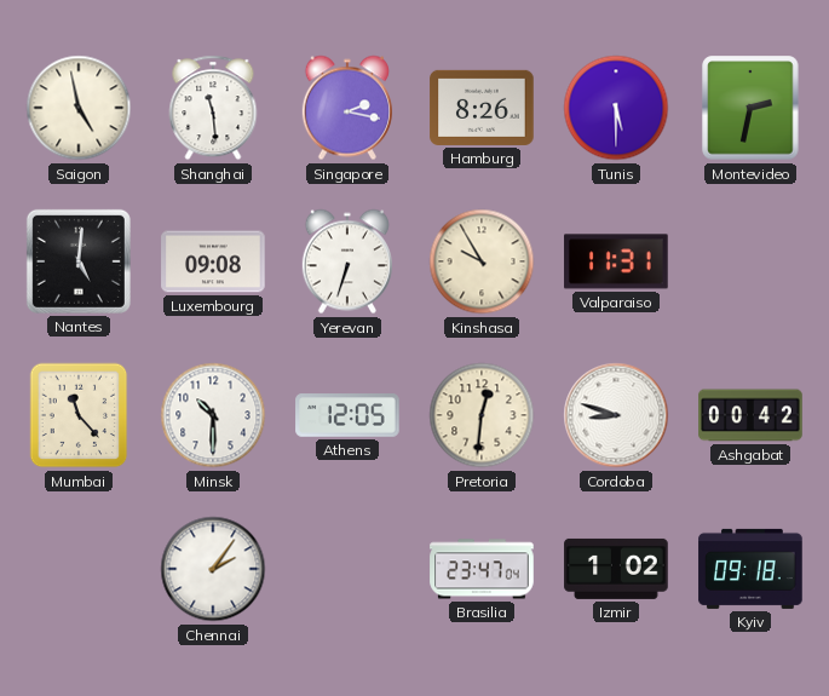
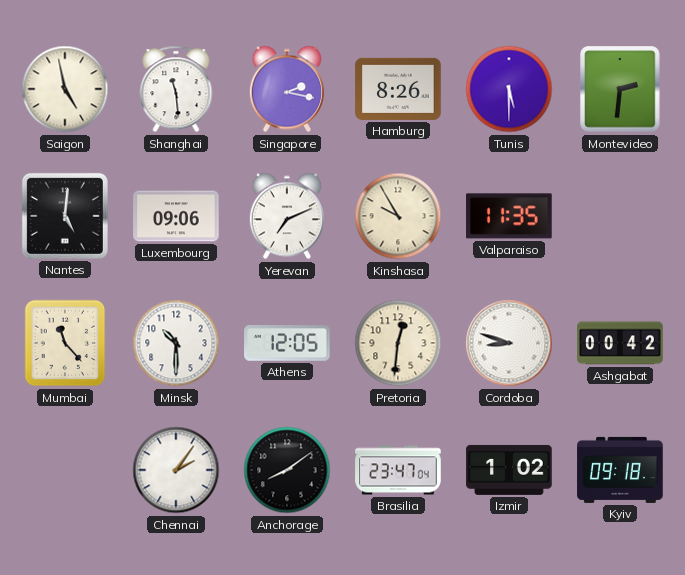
Montevideo: 2:32 -> 2:31
Luxembourg: 09:08 -> 09:06
Yerevan: 6:33 -> 7:11
Valparaiso: 11:31 -> 11:35
Anchorage: none -> 8:09
